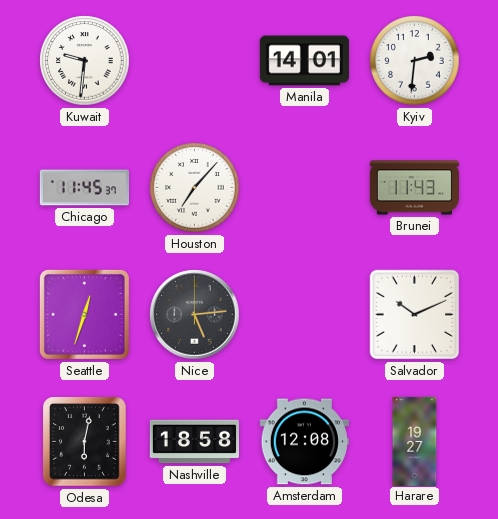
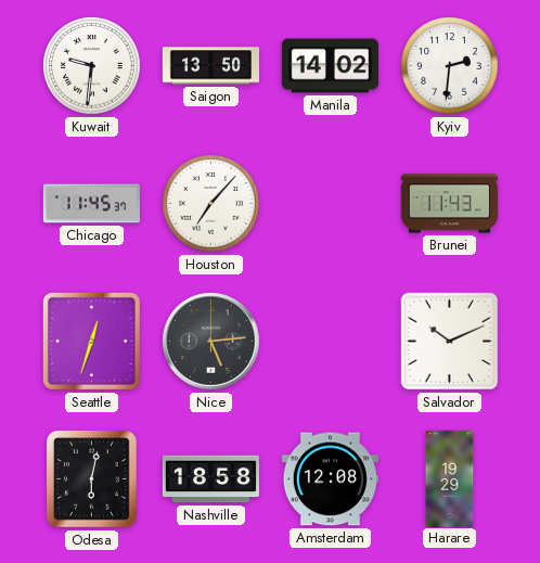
Saigon: none -> 13:50
Manila: 14:01 -> 14:02
Harare: 19:27 -> 19:29
